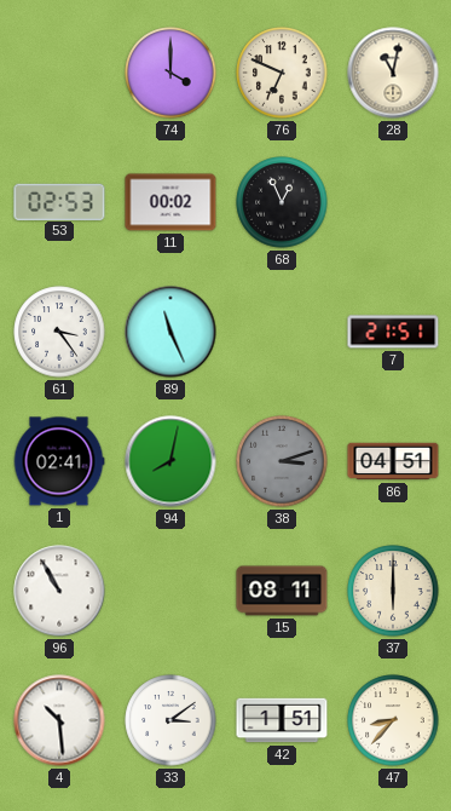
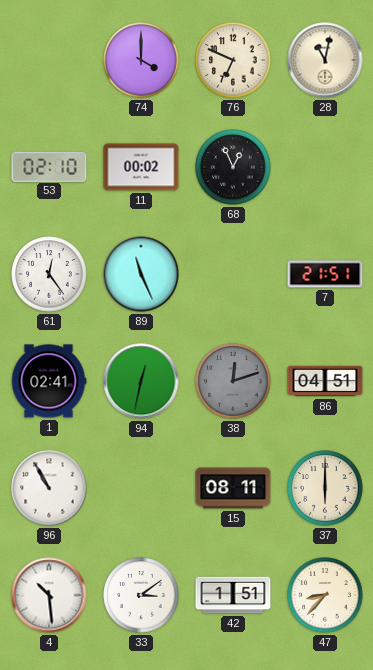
53: 02:53 -> 02:10
61: 3:24 -> 12:24
94: 8:02 -> 12:32
38: 3:12 -> 12:12
